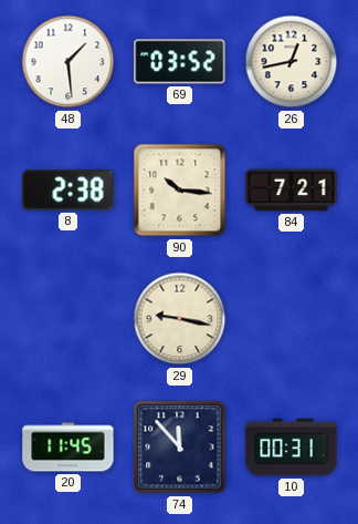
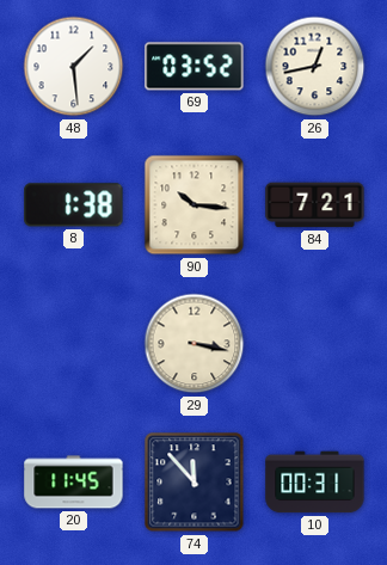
8: 2:38 -> 1:38
29: 9:17 -> 3:17
